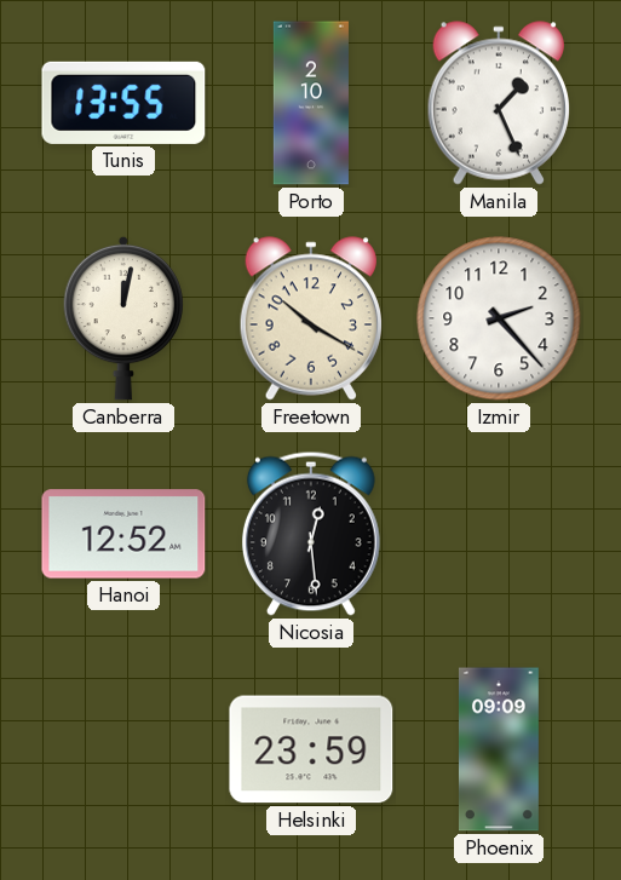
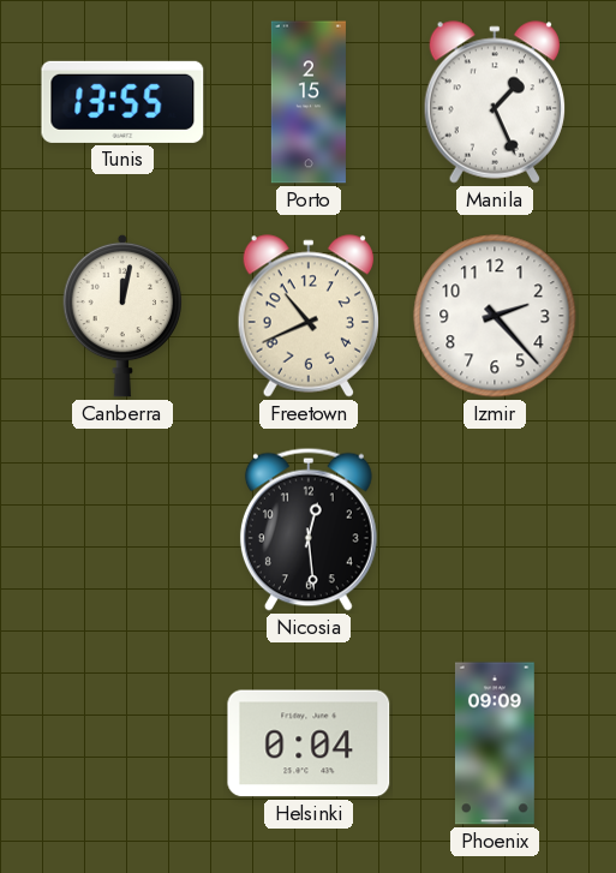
Porto: 2:10 -> 2:15
Freetown: 10:20 -> 10:41
Hanoi: 12:52 -> none
Helsinki: 23:59 -> 0:04
